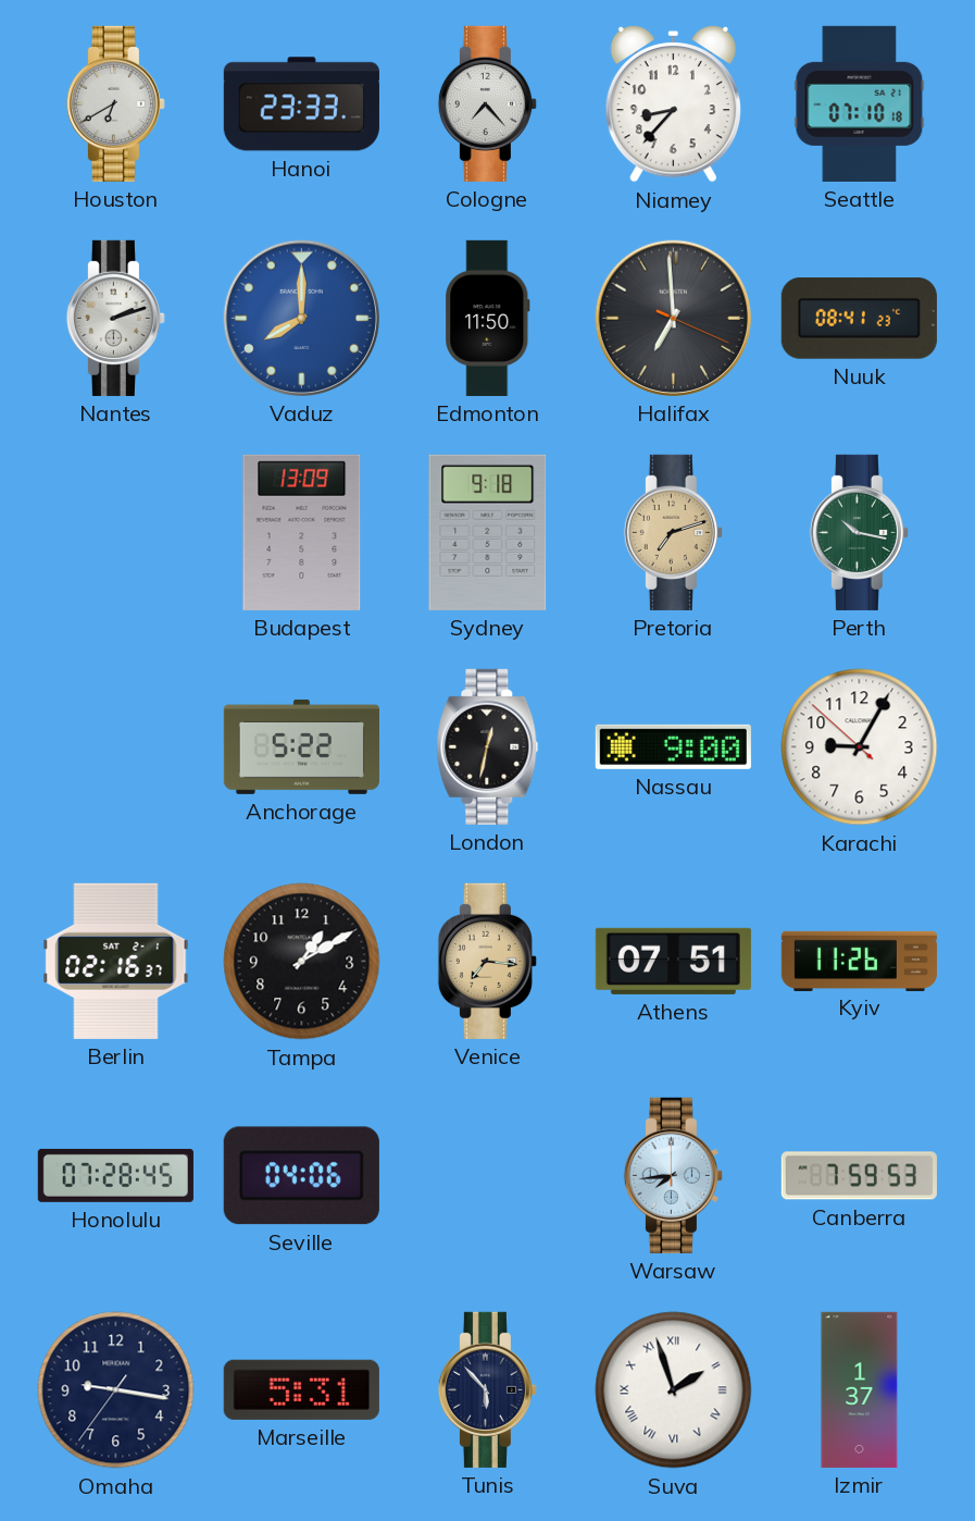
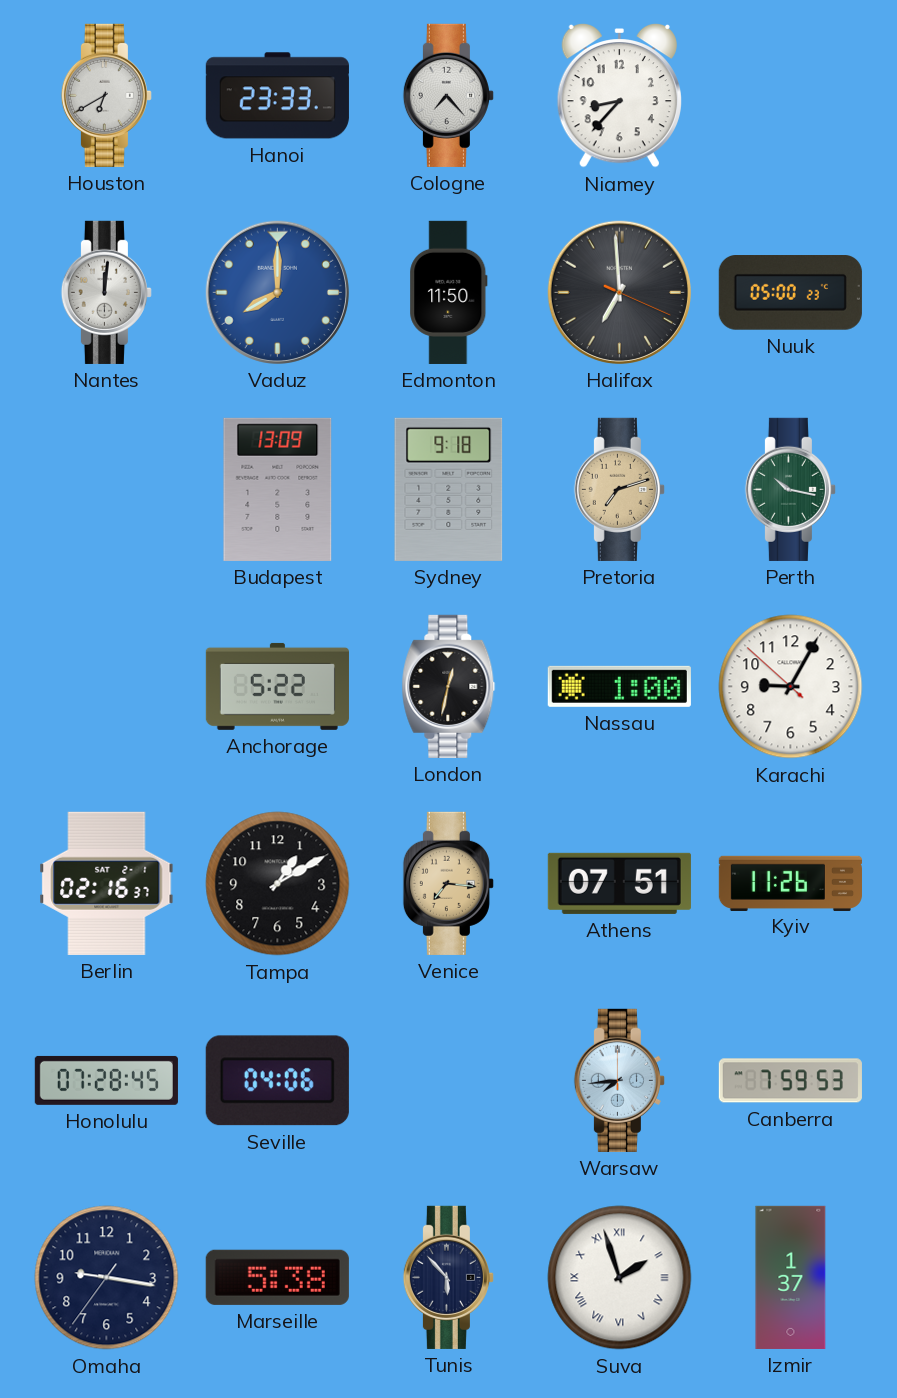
Seattle: 07:10 -> none
Nantes: 2:12 -> 12:01
Nuuk: 08:41 -> 05:00
Nassau: 9:00 -> 1:00
Marseille: 5:31 -> 5:38
